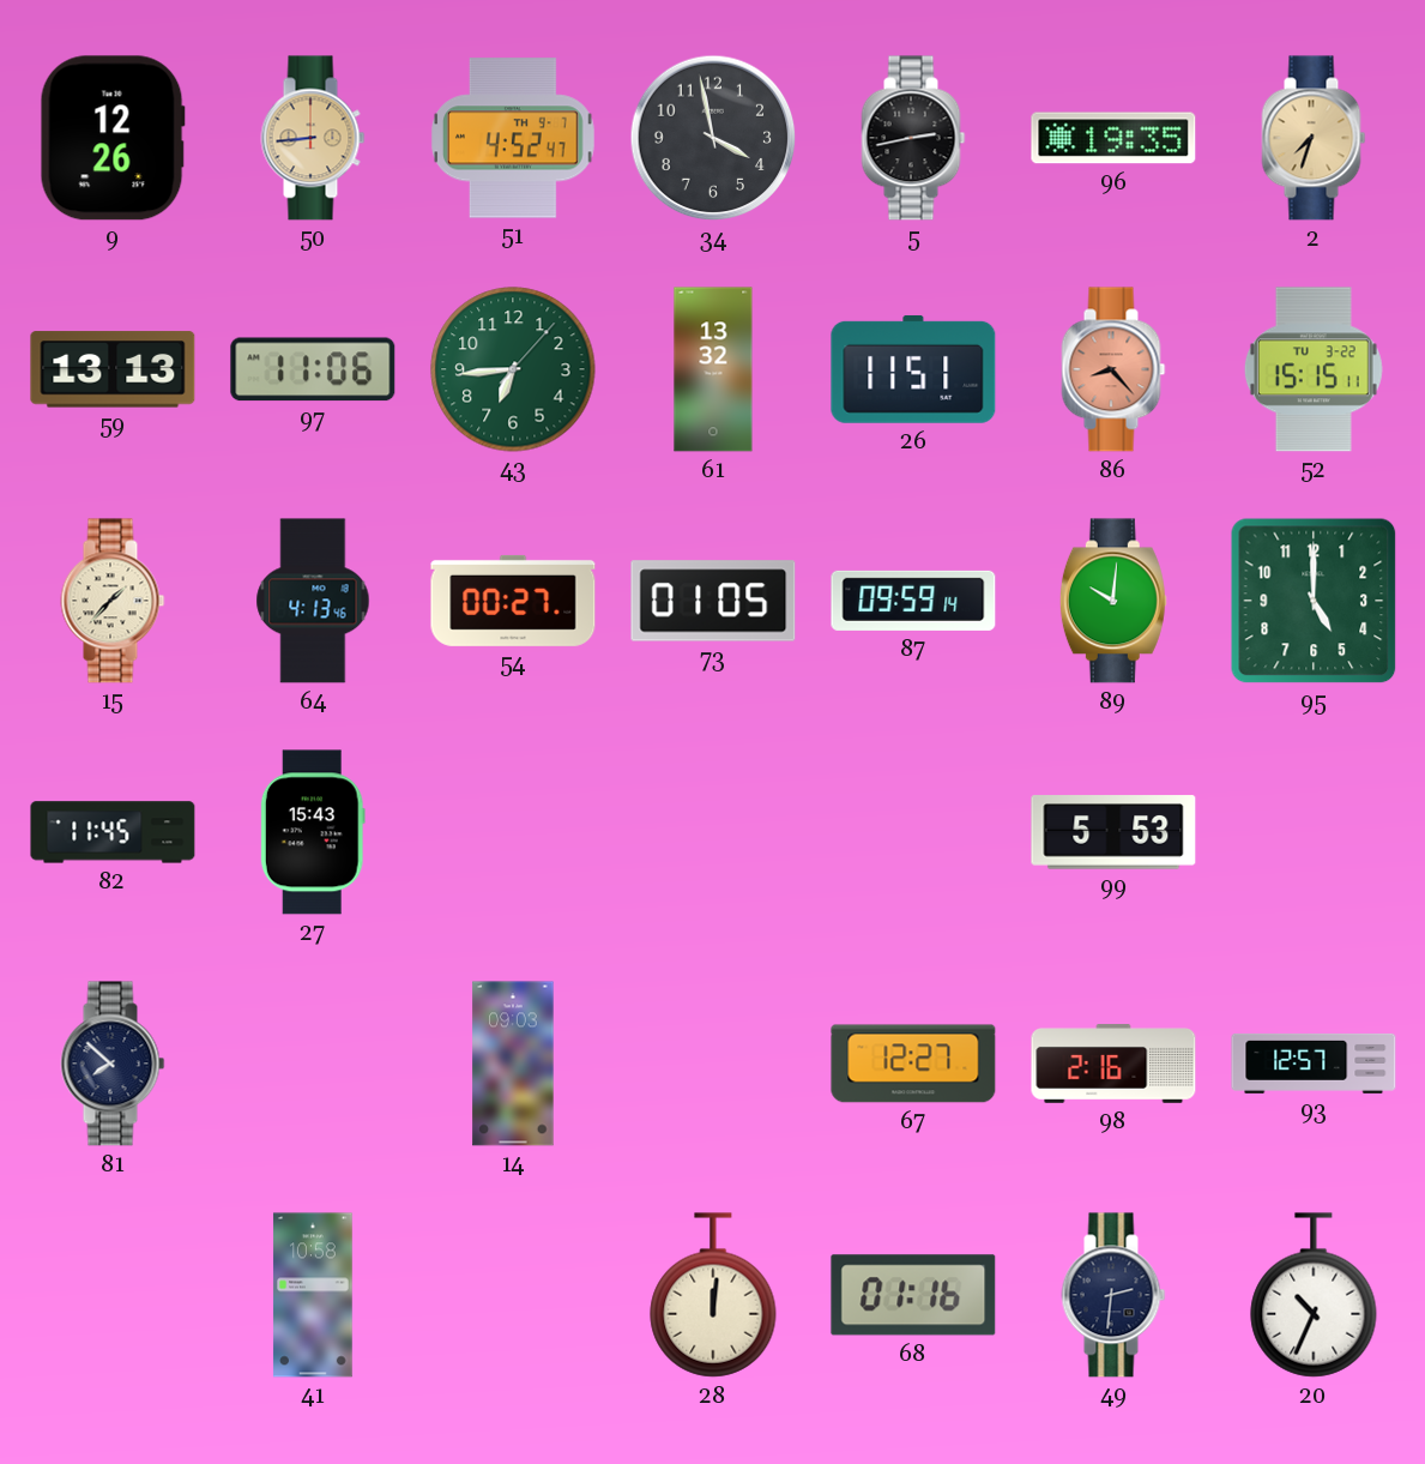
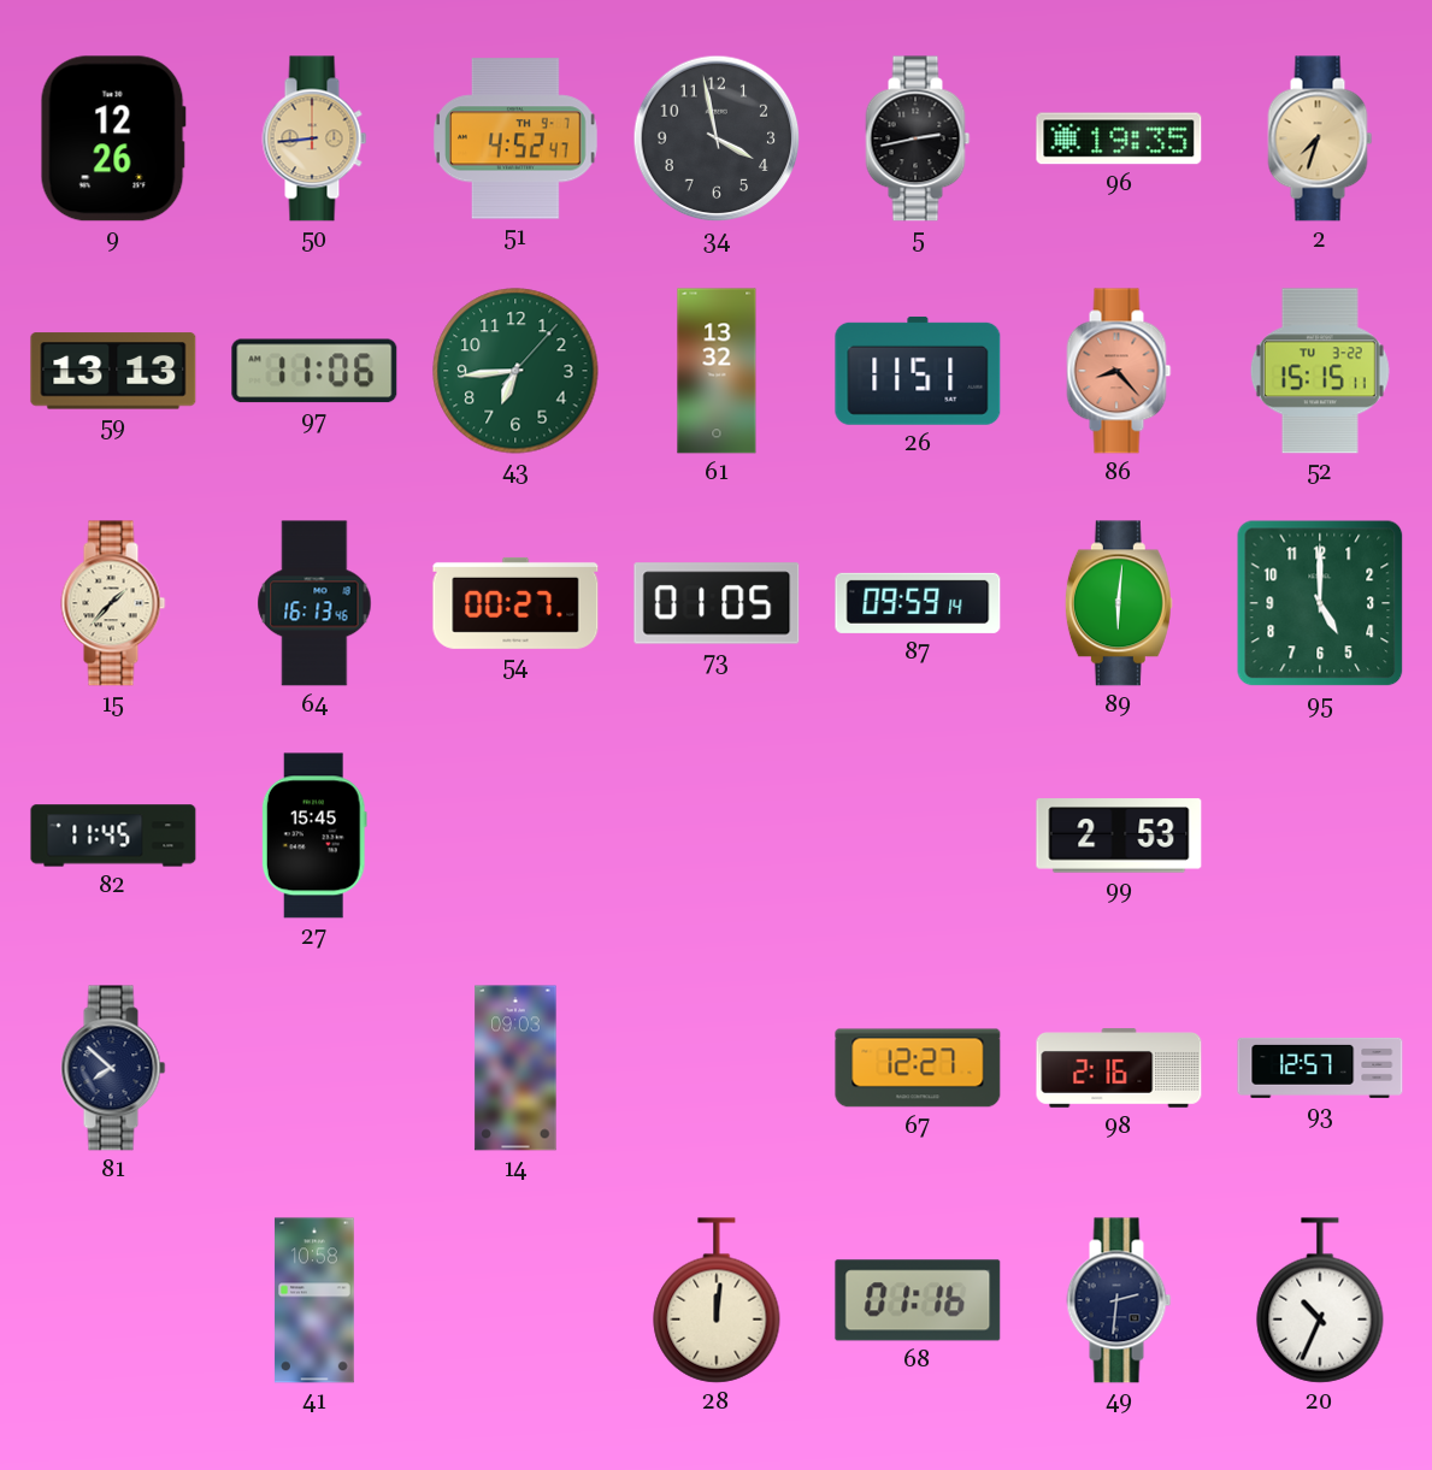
64: 4:13 -> 16:13
89: 10:01 -> 6:01
27: 15:43 -> 15:45
99: 5:53 -> 2:53
